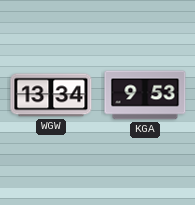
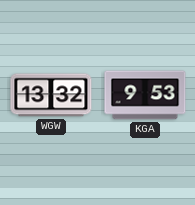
WGW: 13:34 -> 13:32
